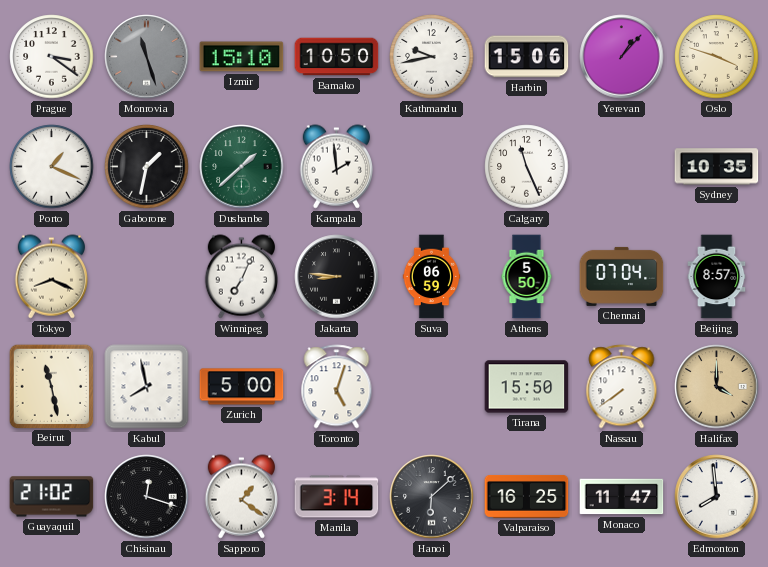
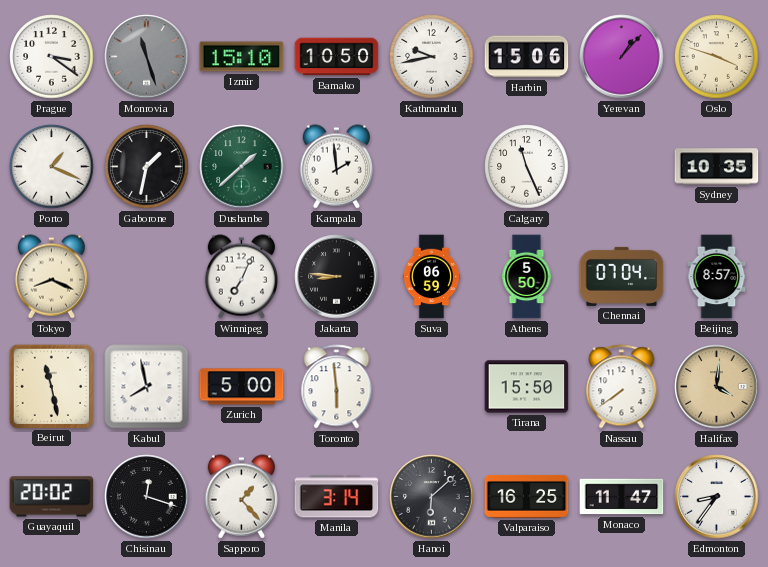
Toronto: 5:03 -> 5:59
Halifax: 4:00 -> 4:01
Guayaquil: 21:02 -> 20:02
Sapporo: 1:21 -> 1:23
Edmonton: 7:59 -> 8:36
